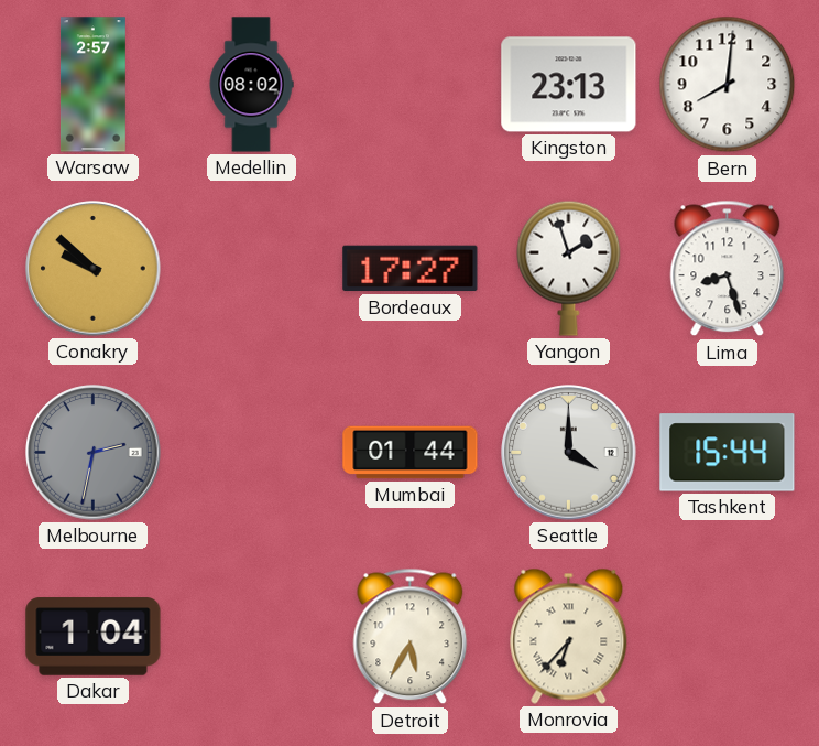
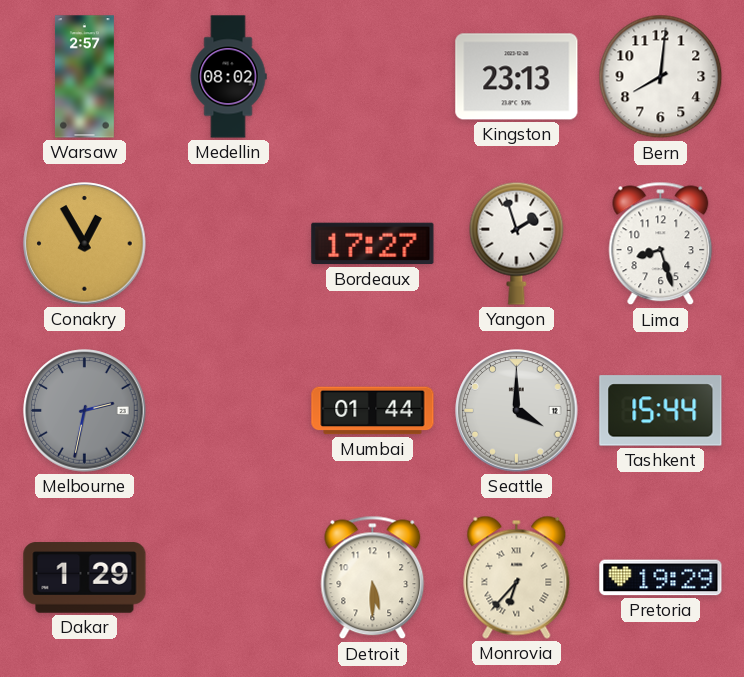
Conakry: 9:52 -> 12:55
Dakar: 1:04 -> 1:29
Detroit: 5:35 -> 5:30
Pretoria: none -> 19:29
